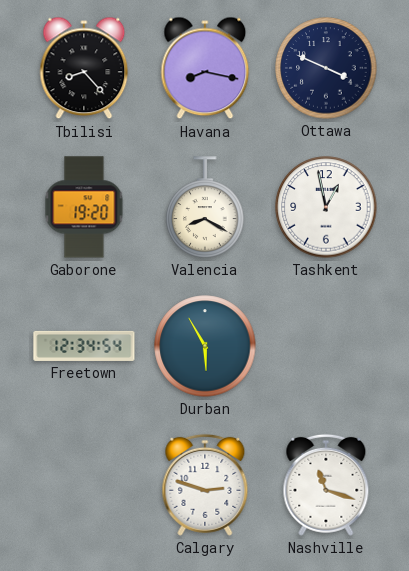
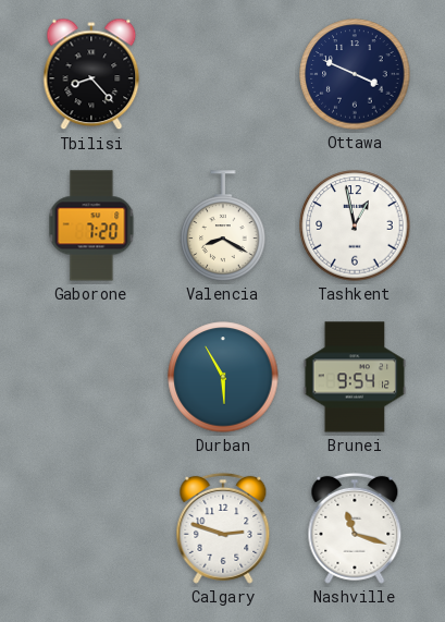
Havana: 8:17 -> none
Gaborone: 19:20 -> 7:20
Freetown: 12:34 -> none
Brunei: none -> 9:54
